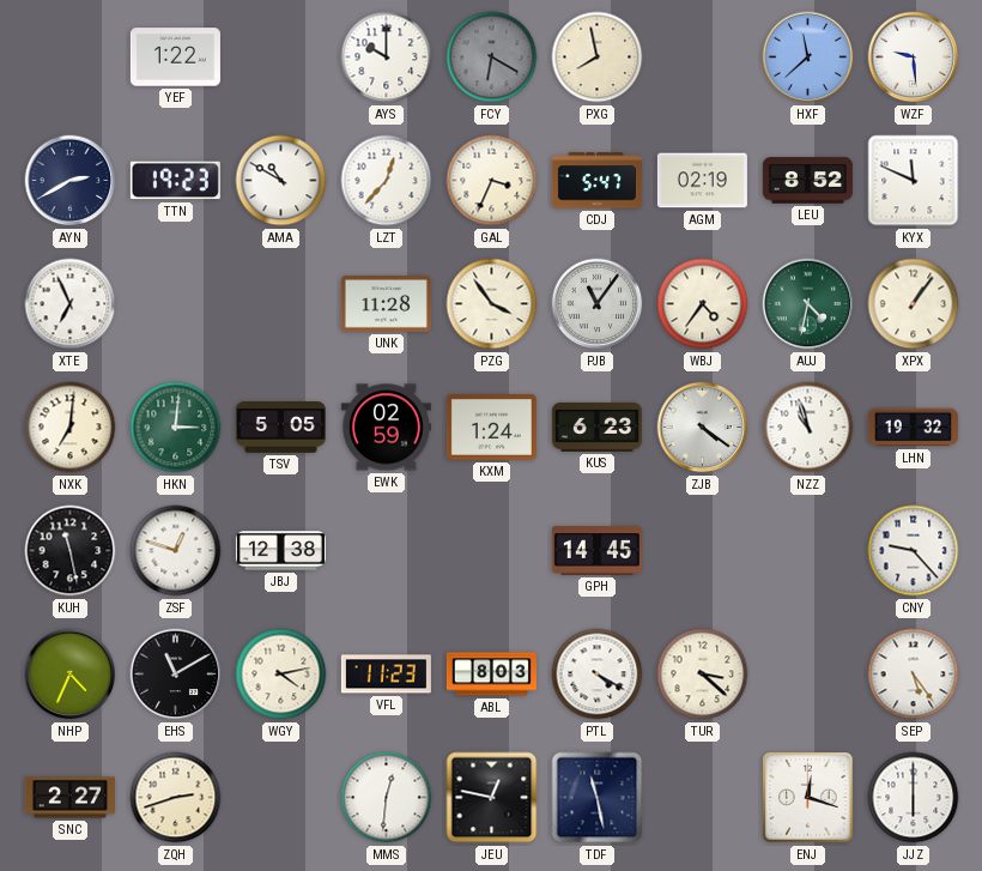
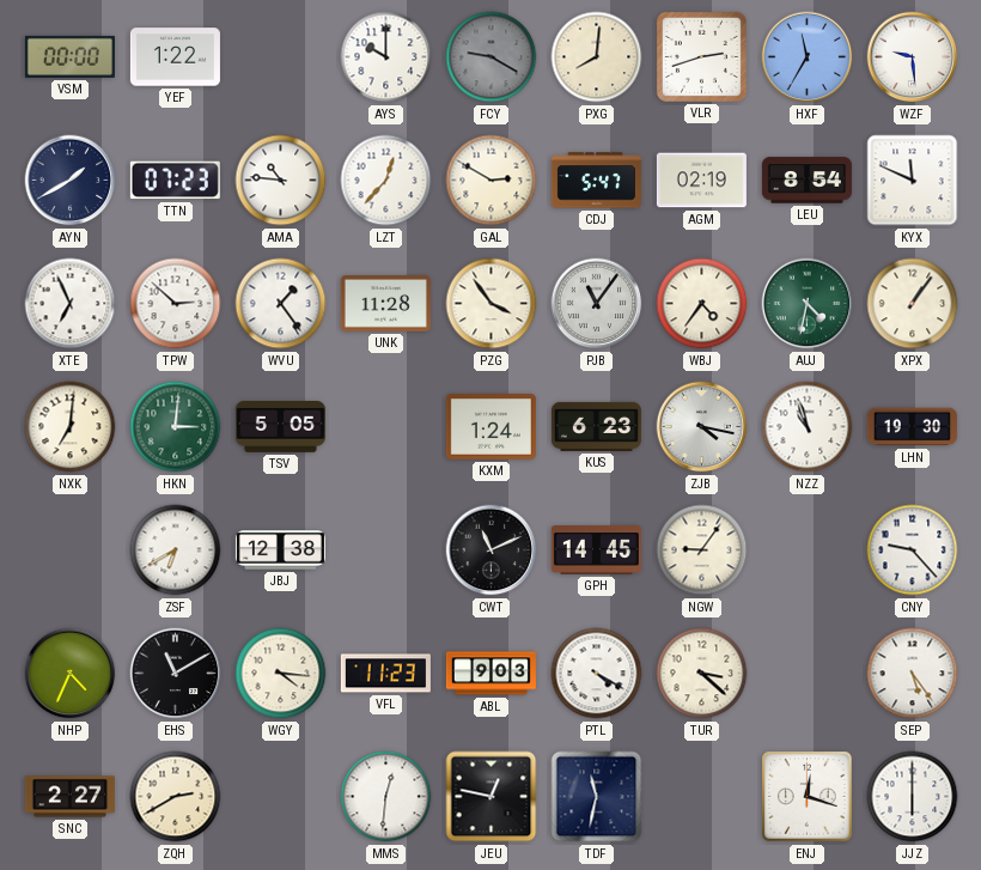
VSM: none -> 00:00
FCY: 6:20 -> 9:20
PXG: 7:58 -> 8:01
VLR: none -> 2:42
HXF: 11:38 -> 11:35
AYN: 2:40 -> 1:40
TTN: 19:23 -> 07:23
AMA: 10:50 -> 10:46
GAL: 3:34 -> 2:50
LEU: 8:52 -> 8:54
TPW: none -> 2:52
WVU: none -> 1:24
EWK: 02:59 -> none
ZJB: 4:21 -> 4:17
LHN: 19:32 -> 19:30
KUH: 11:28 -> none
ZSF: 12:48 -> 6:40
CWT: none -> 11:11
NGW: none -> 9:06
WGY: 4:13 -> 4:16
ABL: 8:03 -> 9:03
ZQH: 2:42 -> 2:40
TDF: 11:28 -> 11:32
